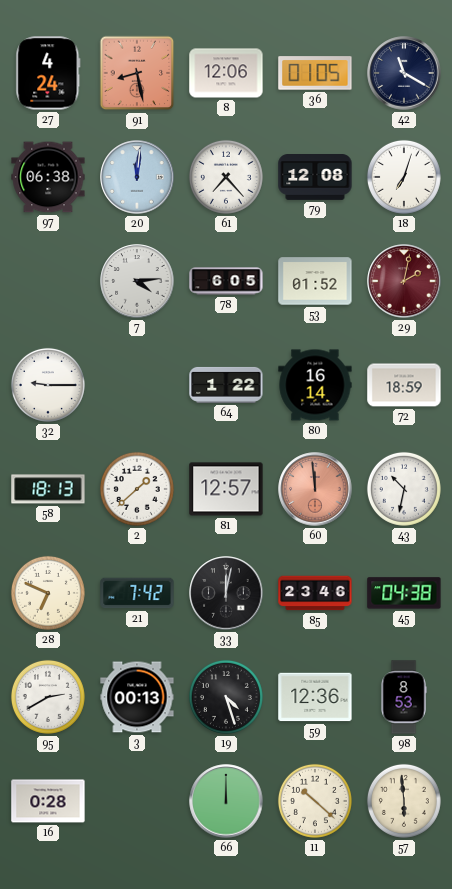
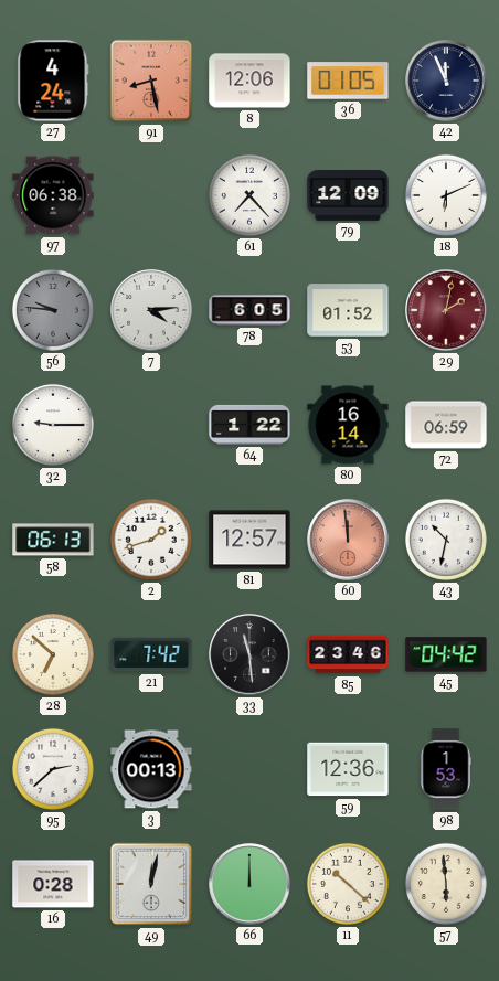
42: 11:20 -> 11:56
20: 12:01 -> none
79: 12:08 -> 12:09
18: 7:03 -> 6:11
56: none -> 9:46
72: 18:59 -> 06:59
58: 18:13 -> 06:13
2: 1:38 -> 1:42
28: 6:49 -> 6:52
33: 12:02 -> 11:29
45: 04:38 -> 04:42
95: 2:40 -> 2:38
19: 4:27 -> none
98: 8:53 -> 1:53
49: none -> 12:02
